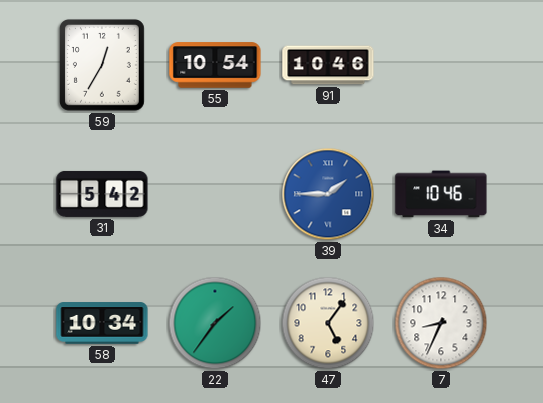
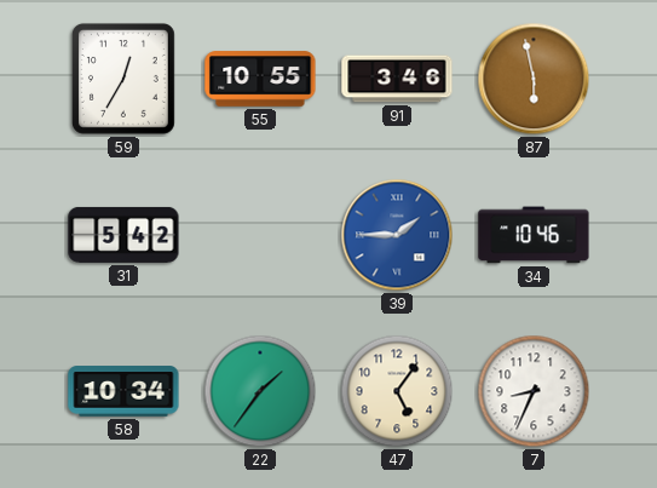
55: 10:54 -> 10:55
91: 10:46 -> 3:46
87: none -> 5:58
